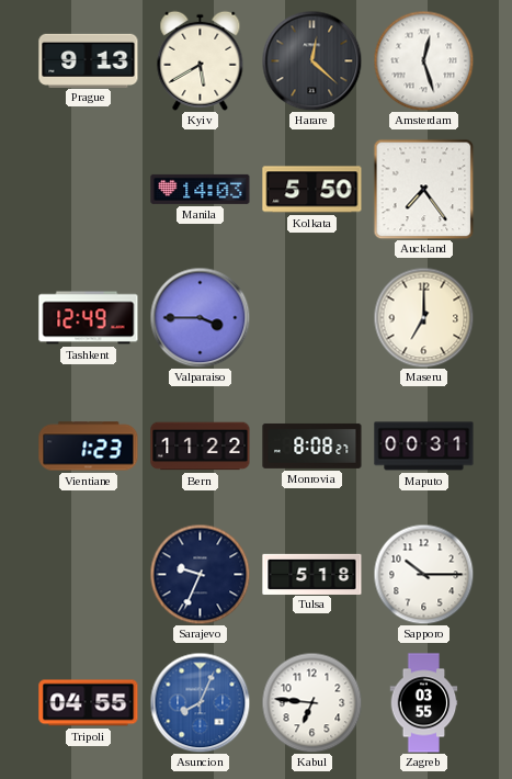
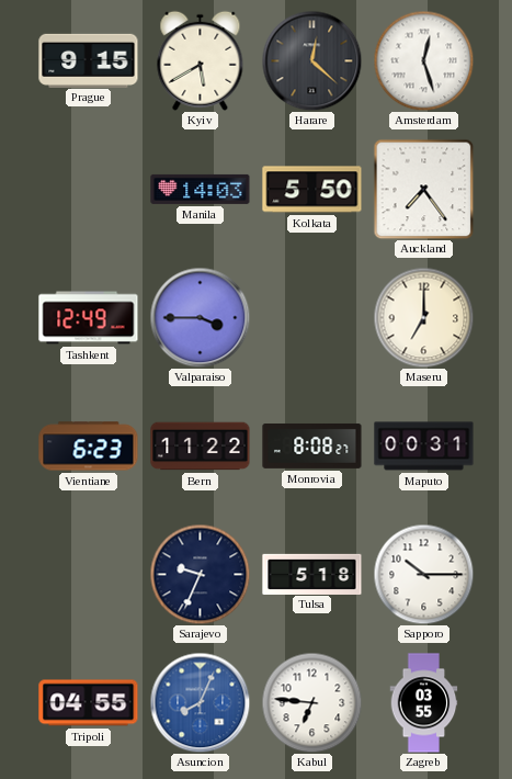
Prague: 9:13 -> 9:15
Vientiane: 1:23 -> 6:23
